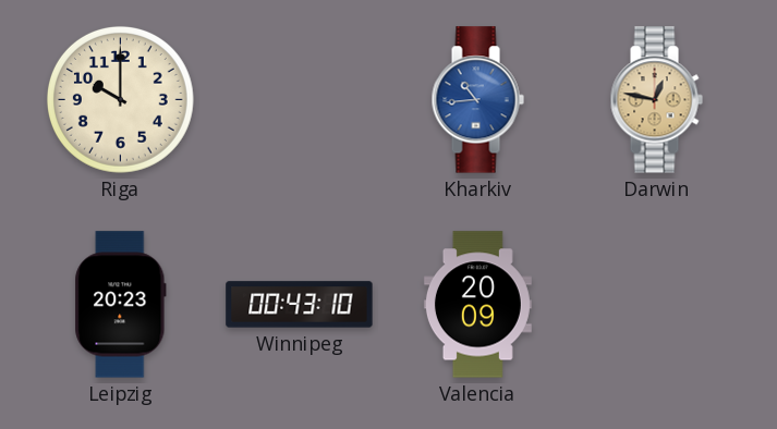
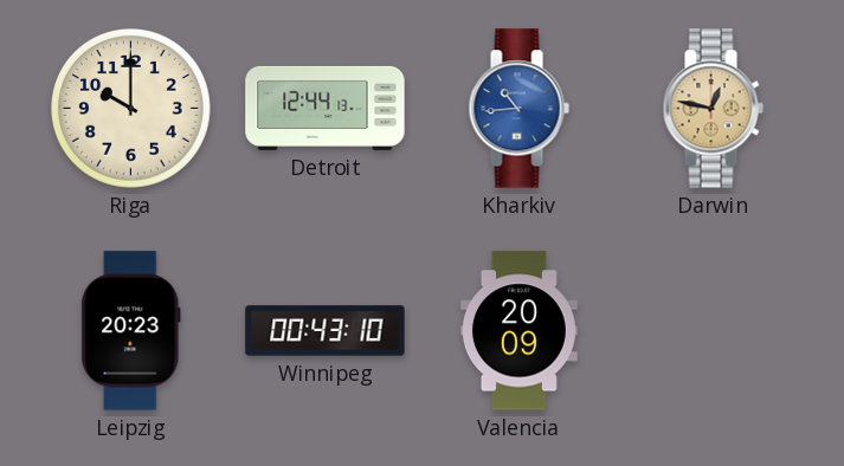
Detroit: none -> 12:44
